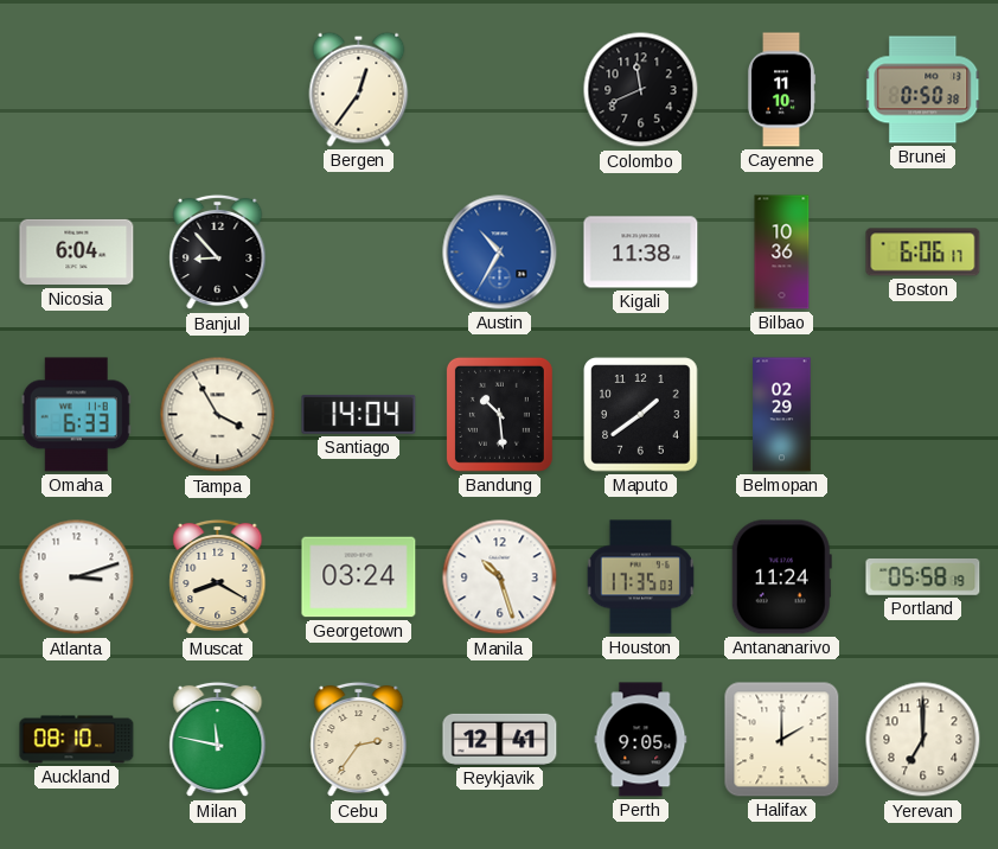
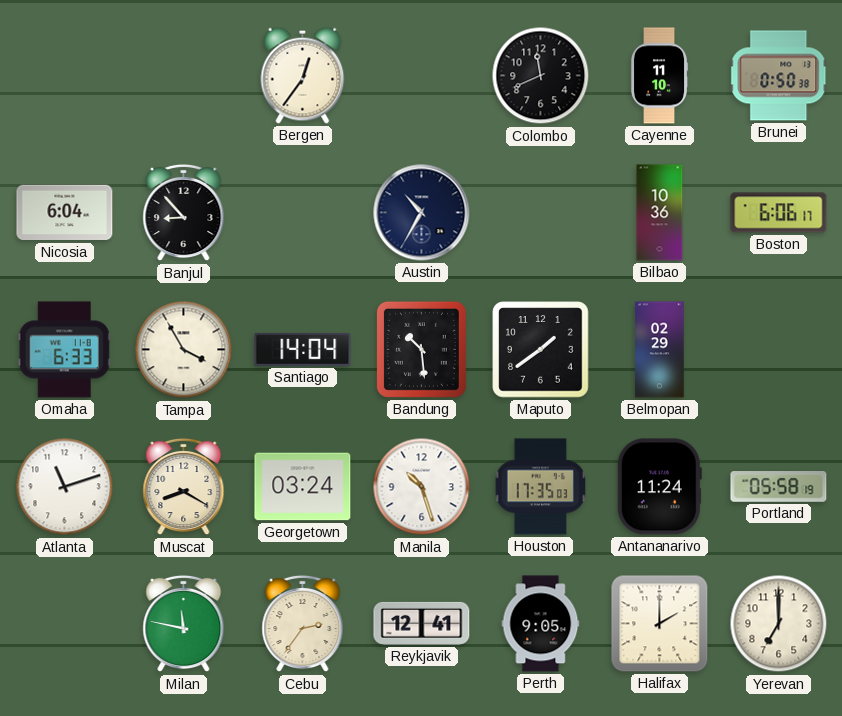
Austin dial: blue -> navy
Kigali: 11:38 -> none
Atlanta: 3:12 -> 11:12
Auckland: 08:10 -> none
